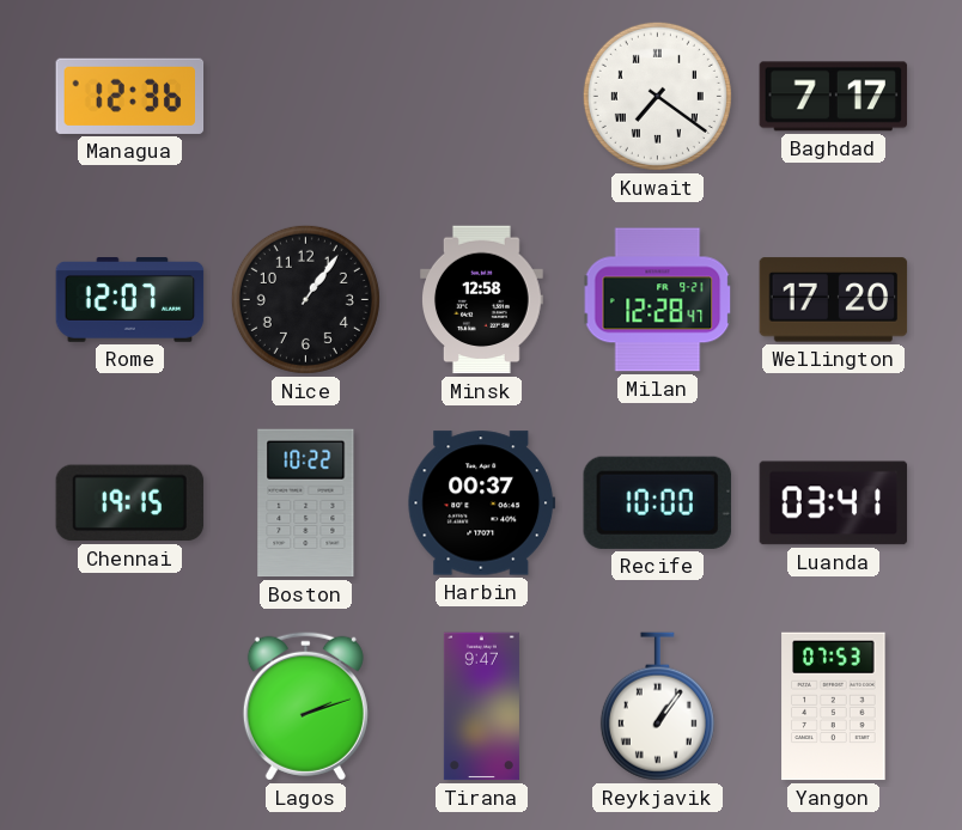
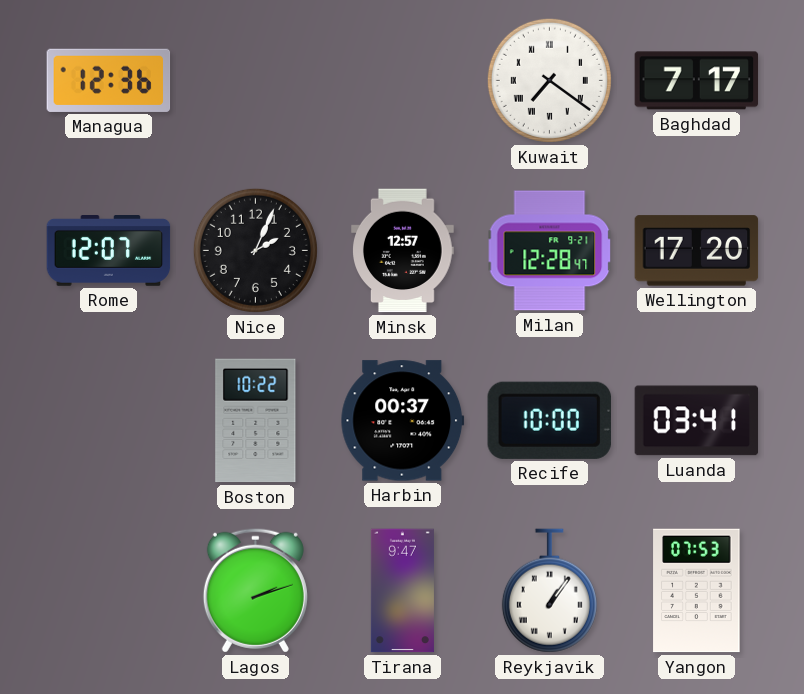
Nice: 1:06 -> 2:04
Minsk: 12:58 -> 12:57
Chennai: 19:15 -> none
